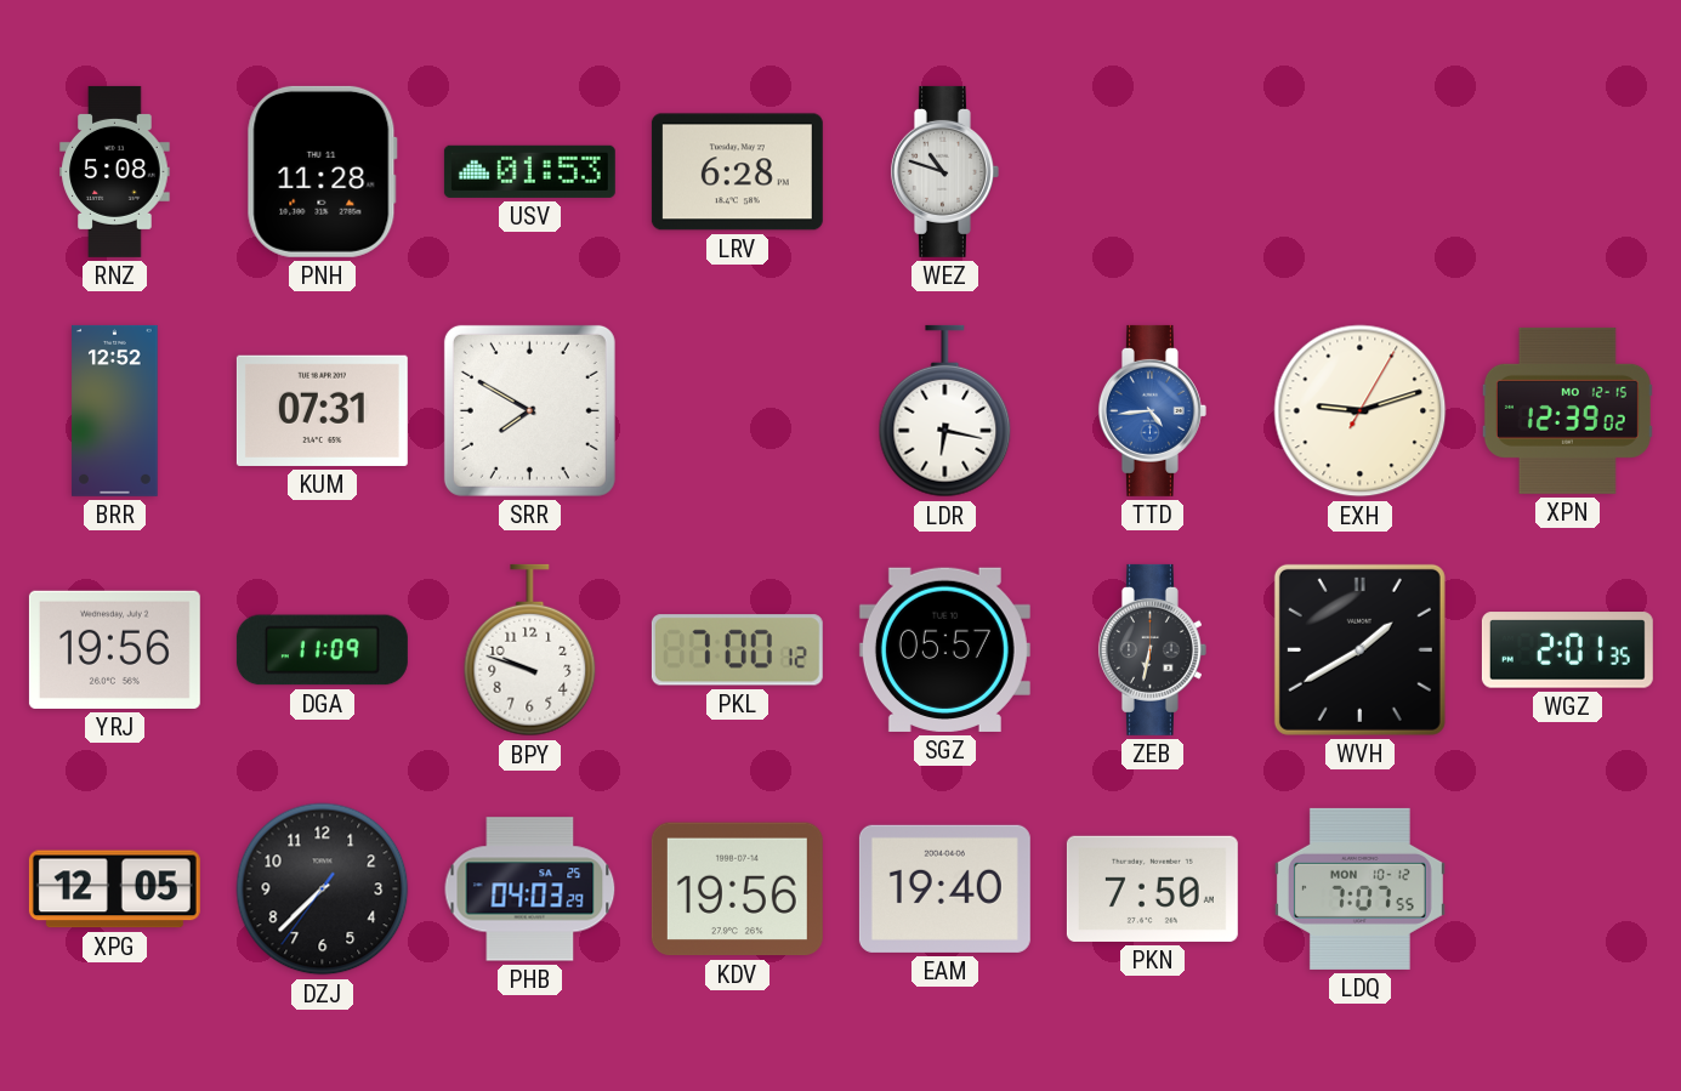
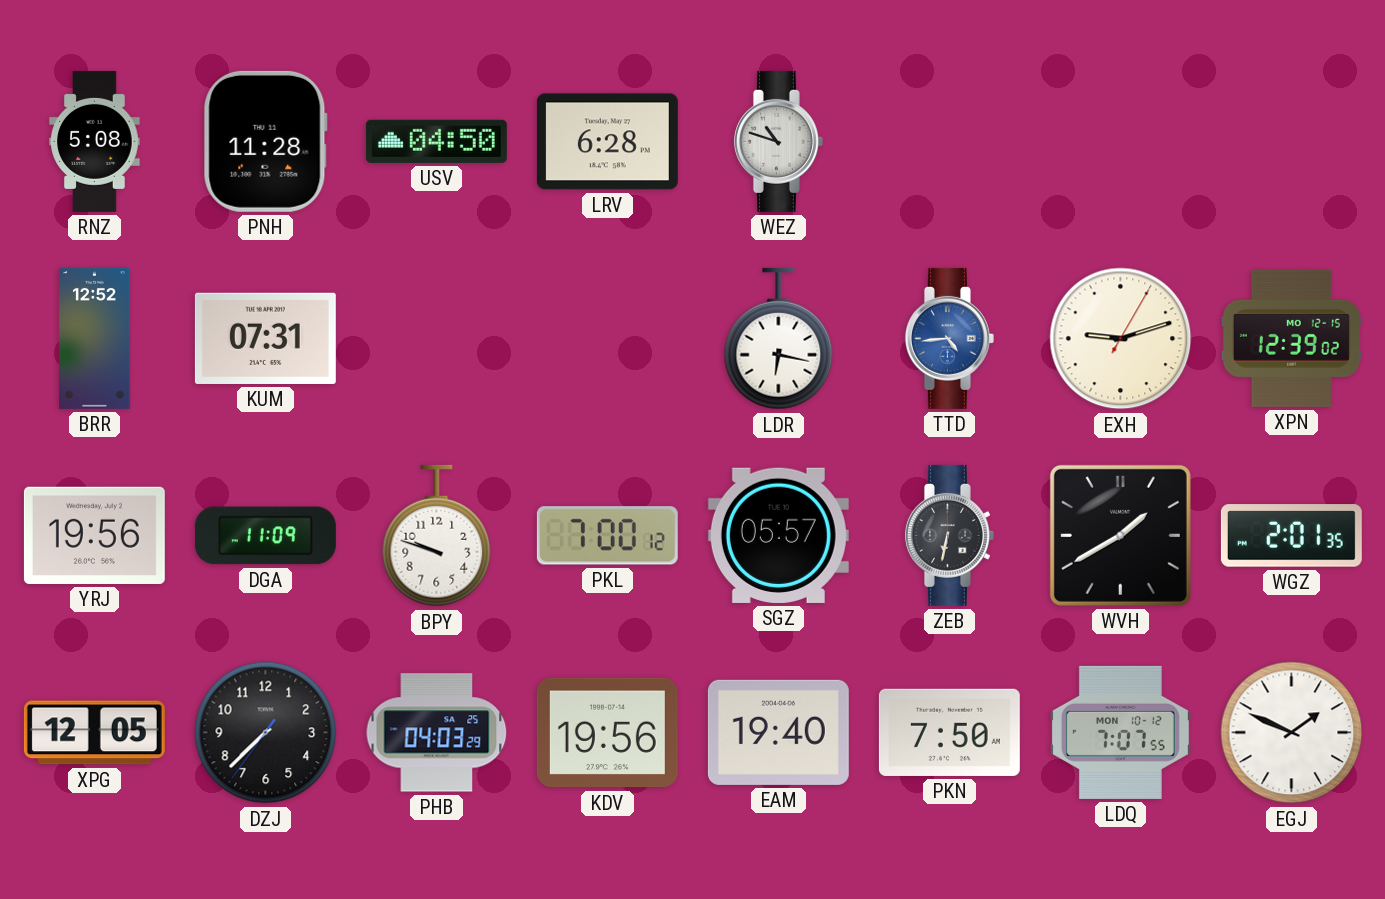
USV: 01:53 -> 04:50
SRR: 7:50 -> none
EGJ: none -> 1:49
